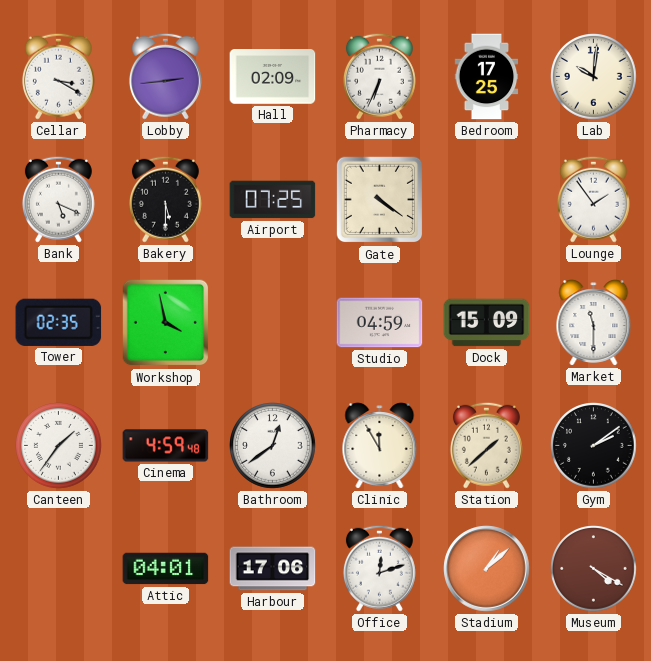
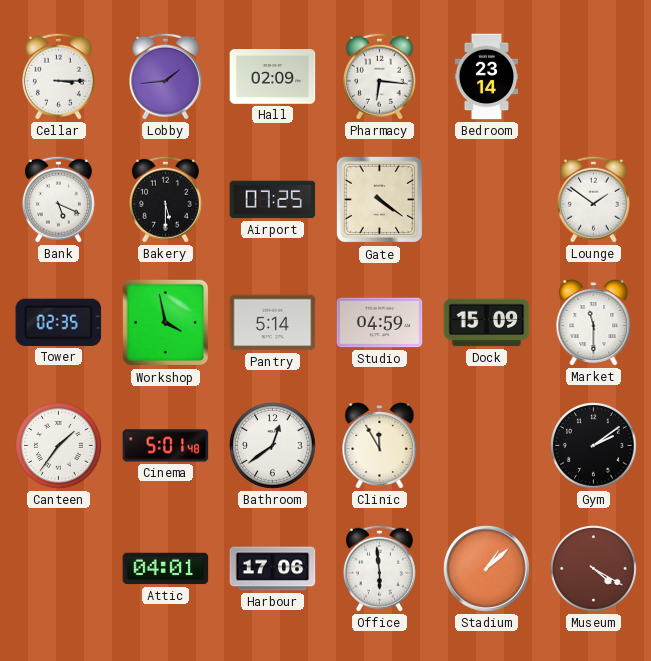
Cellar: 3:20 -> 3:15
Lobby: 2:44 -> 1:44
Pharmacy: 6:34 -> 6:16
Bedroom: 17:25 -> 23:14
Lab: 10:01 -> none
Lounge: 1:54 -> 1:51
Pantry: none -> 5:14
Cinema: 4:59 -> 5:01
Station: 1:38 -> none
Office: 12:12 -> 5:59
